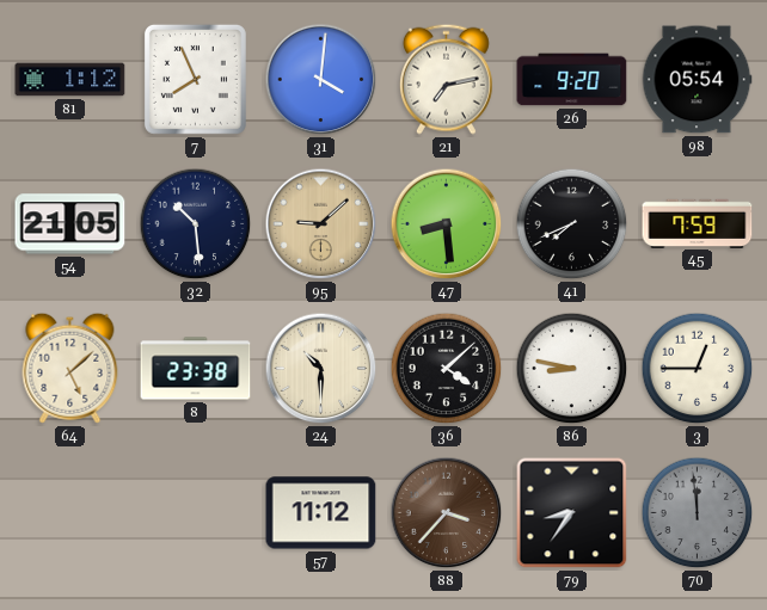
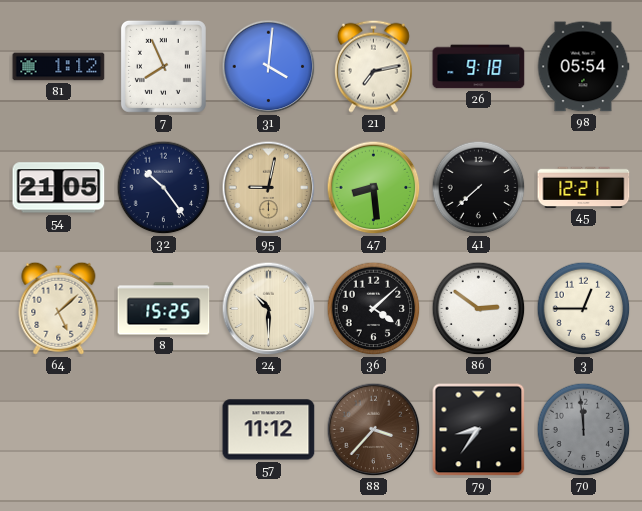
26: 9:20 -> 9:18
32: 10:29 -> 10:24
95: 9:08 -> 9:02
41: 7:41 -> 7:38
45: 7:59 -> 12:21
8: 23:38 -> 15:25
86: 8:47 -> 2:51
